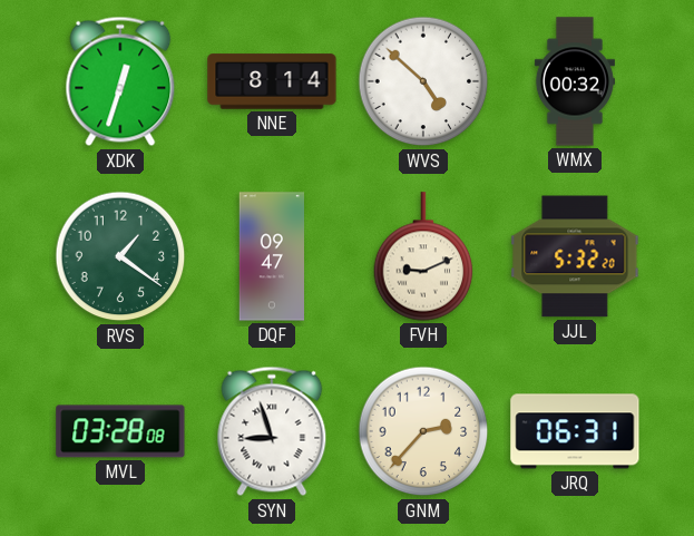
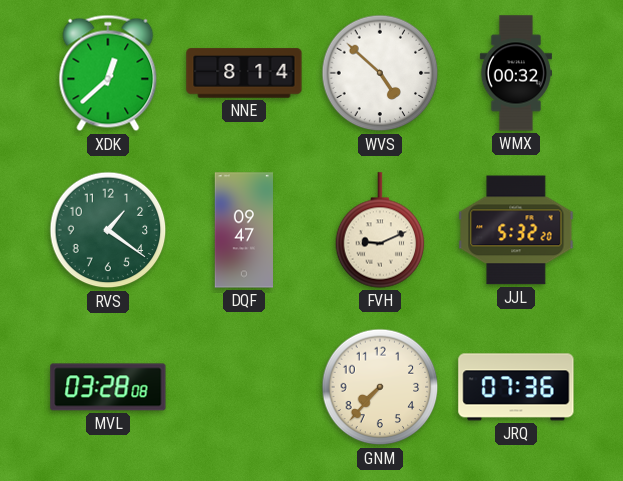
XDK: 12:33 -> 12:38
SYN: 8:57 -> none
GNM: 2:37 -> 7:37
JRQ: 06:31 -> 07:36
